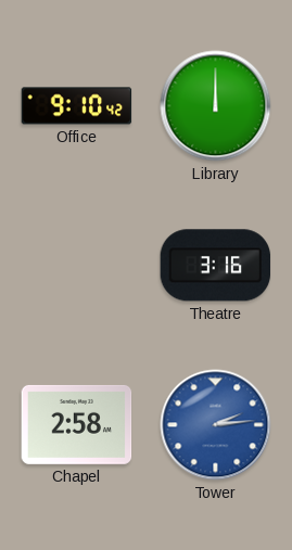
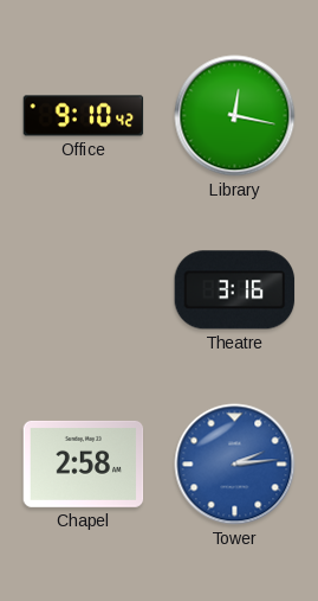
Library: 12:00 -> 12:17
